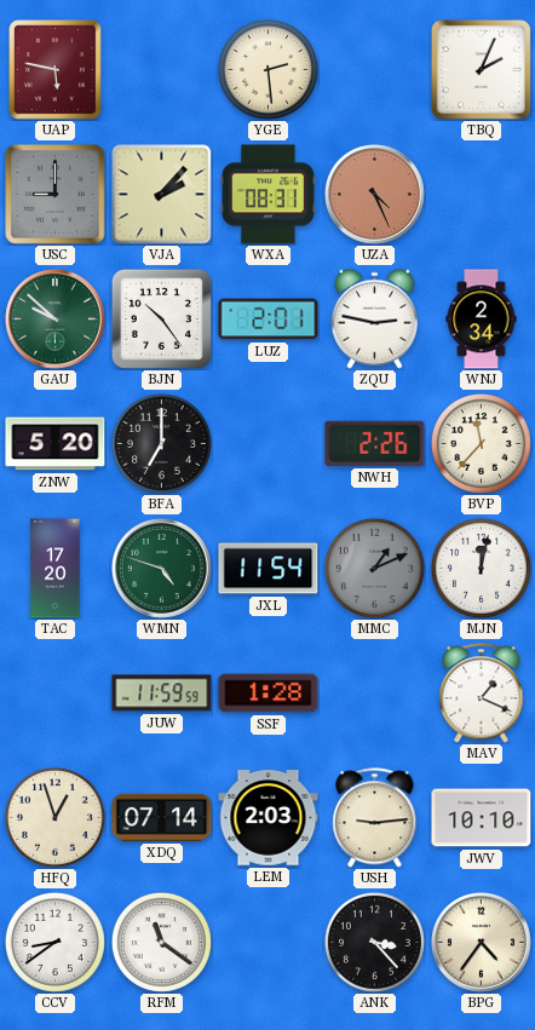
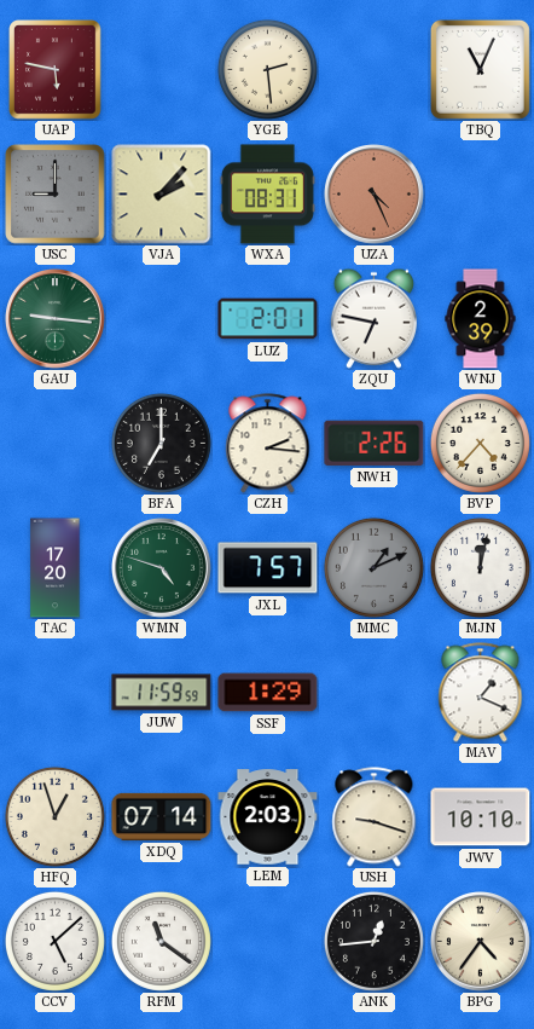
TBQ: 2:04 -> 11:04
GAU: 9:52 -> 9:16
BJN: 10:24 -> none
ZQU: 2:47 -> 6:47
WNJ: 2:34 -> 2:39
ZNW: 5:20 -> none
CZH: none -> 2:16
BVP: 11:37 -> 4:37
JXL: 11:54 -> 7:57
SSF: 1:28 -> 1:29
USH: 9:14 -> 9:18
CCV: 8:39 -> 5:08
ANK: 3:23 -> 12:44
